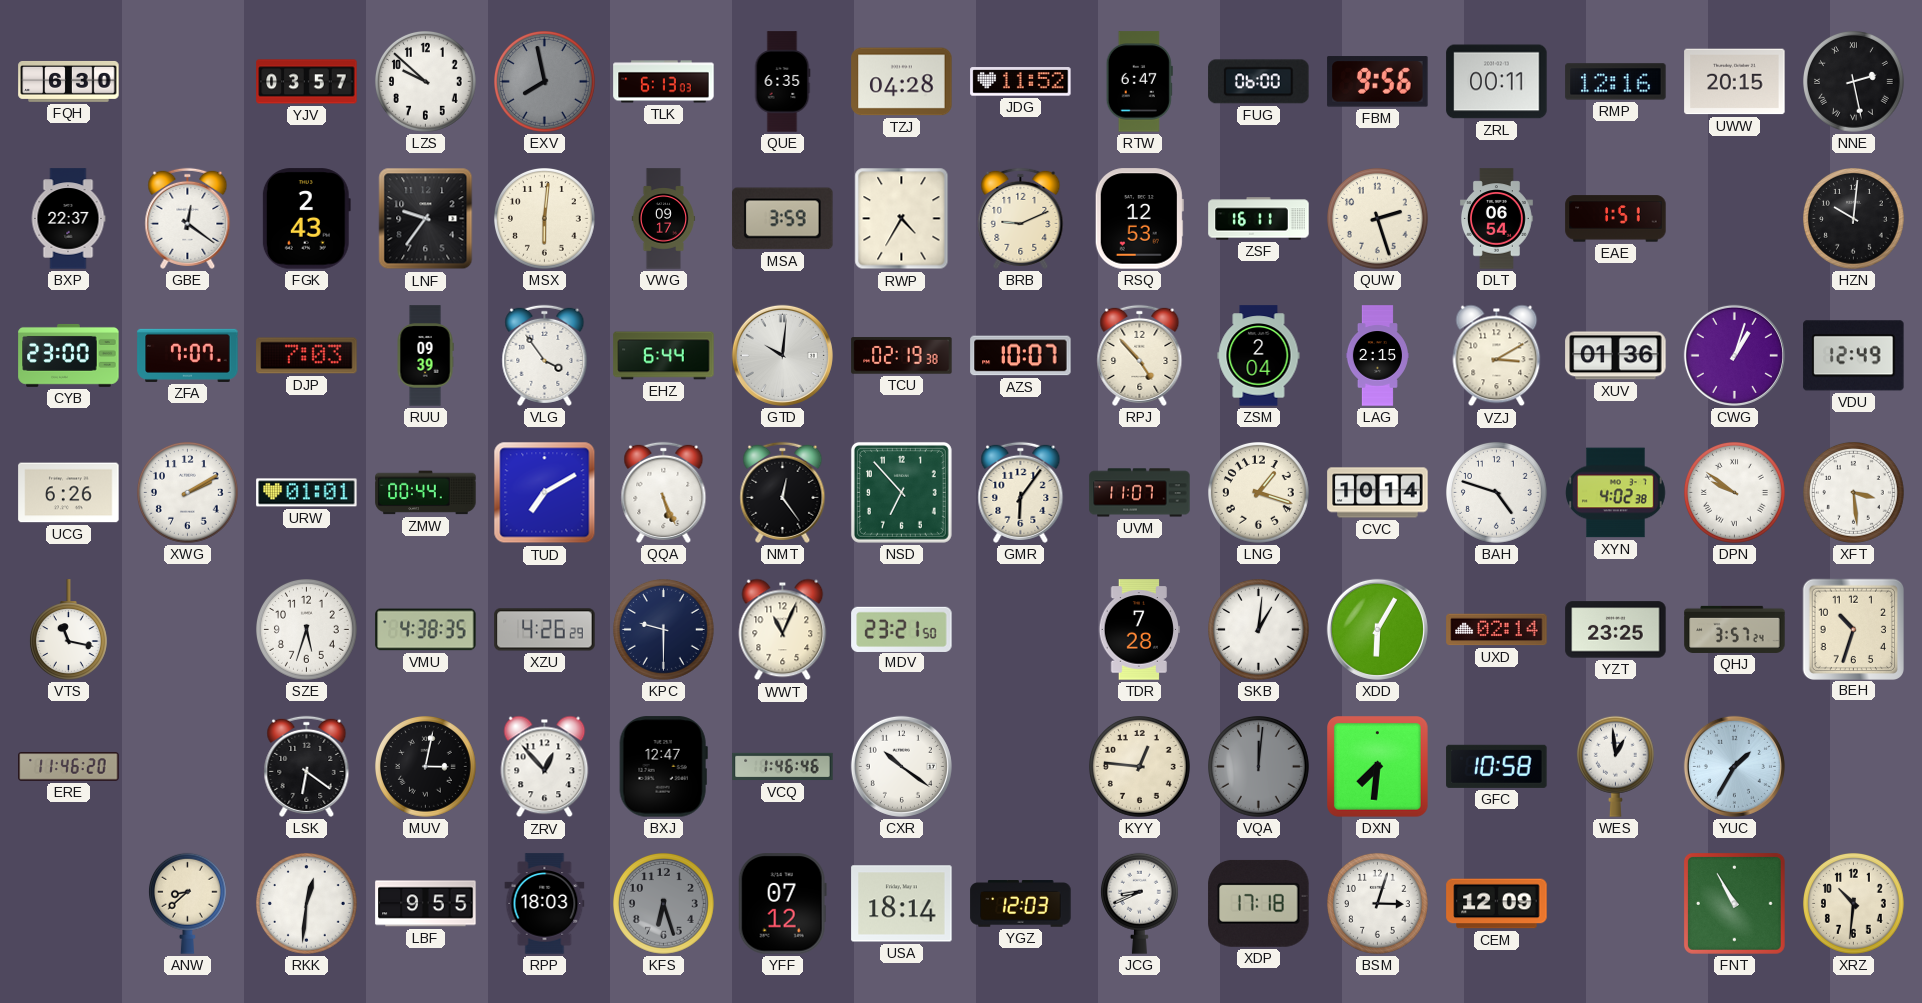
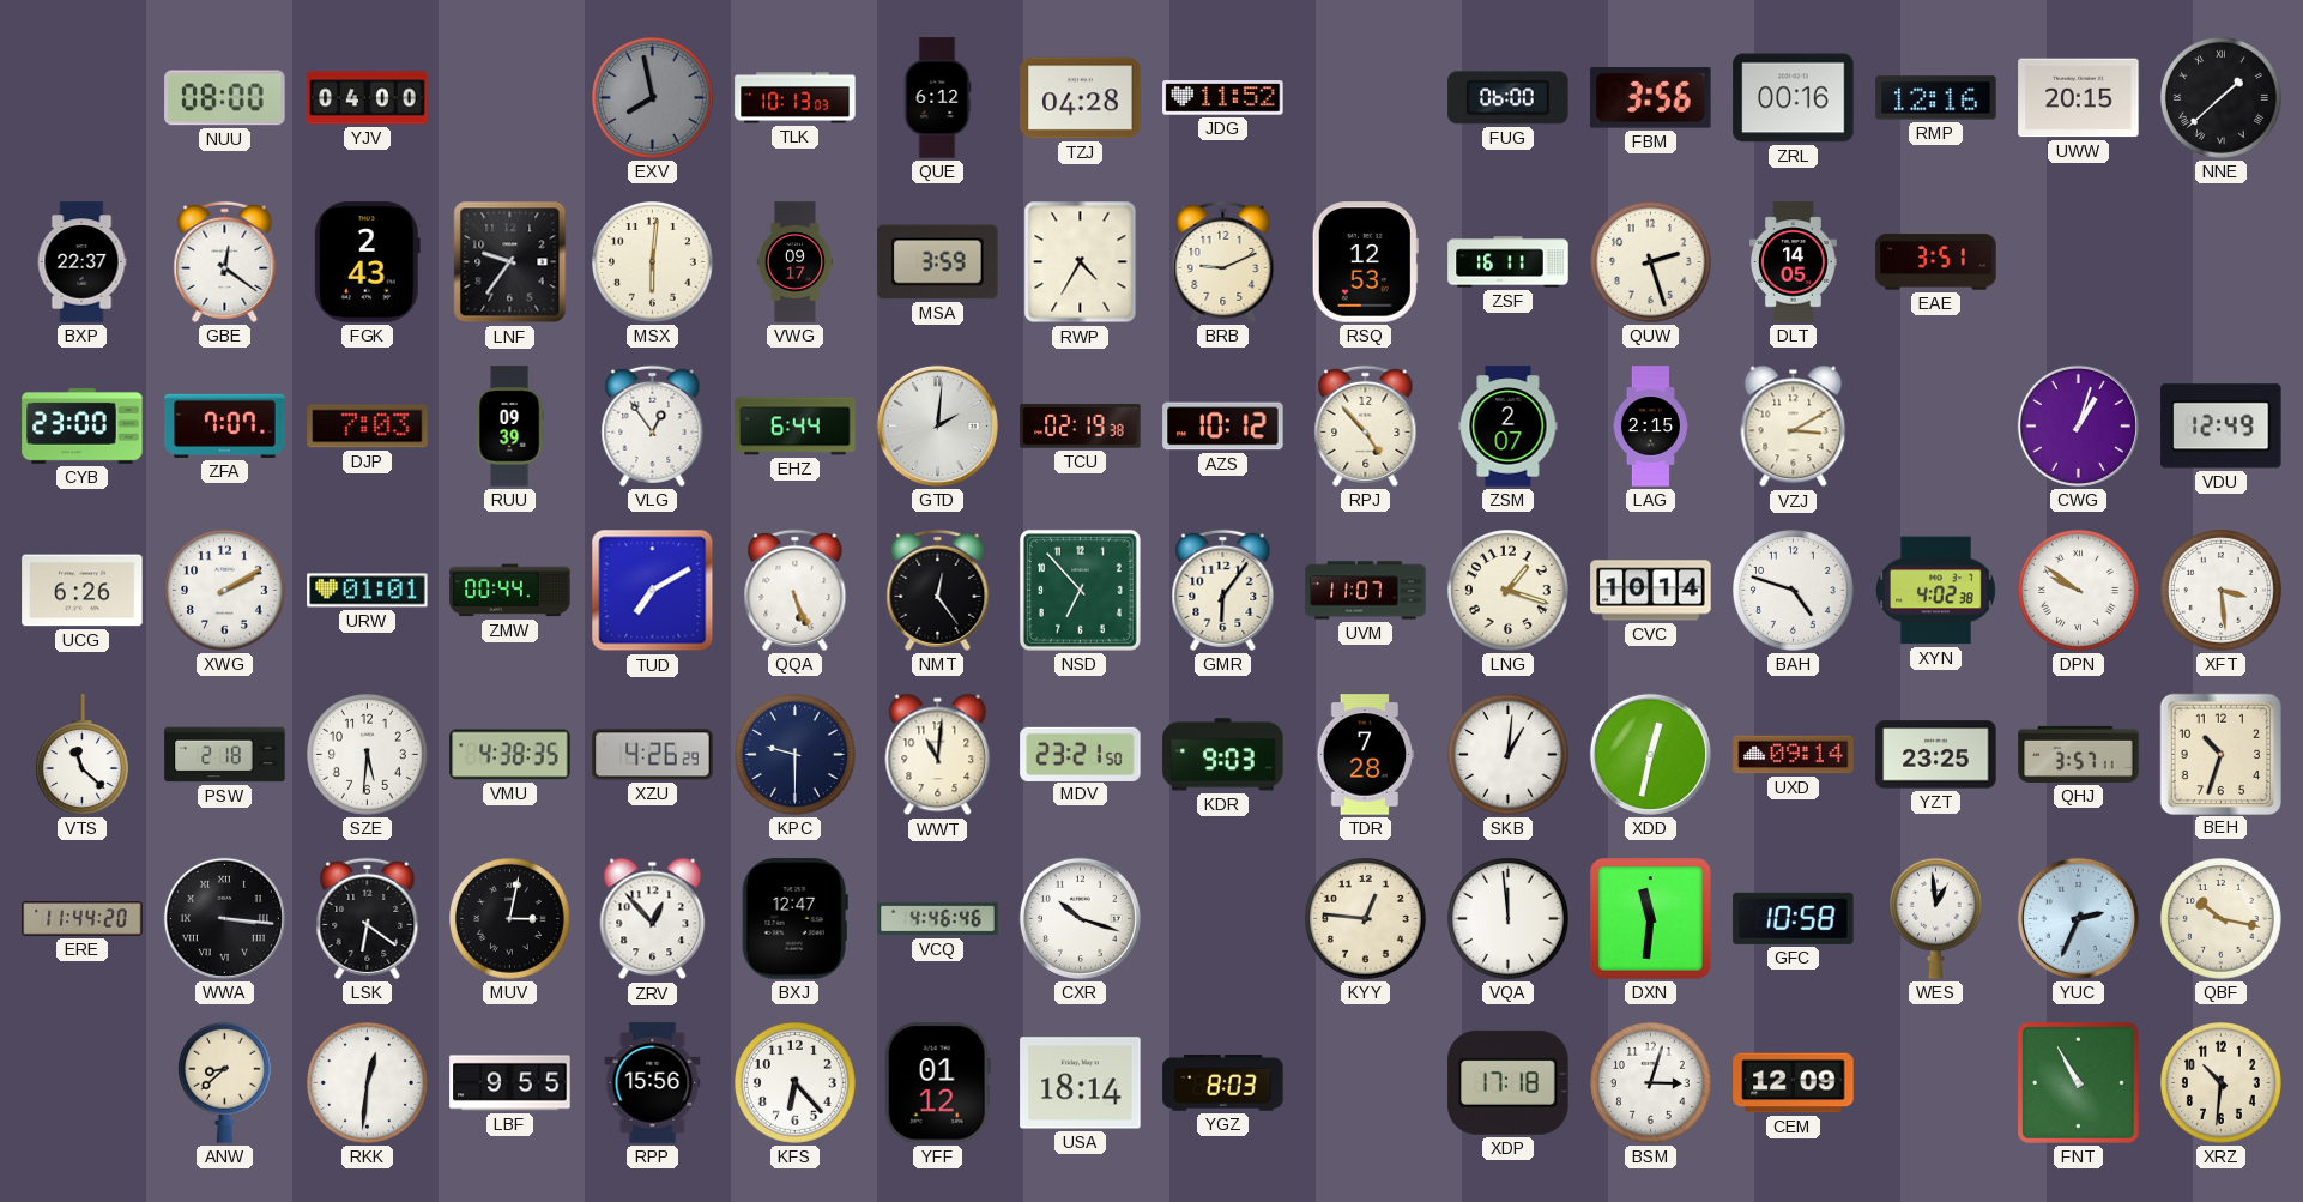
FQH: 6:30 -> none
NUU: none -> 08:00
YJV: 03:57 -> 04:00
LZS: 9:52 -> none
TLK: 6:13 -> 10:13
QUE: 6:35 -> 6:12
RTW: 6:47 -> none
FBM: 9:56 -> 3:56
ZRL: 00:11 -> 00:16
NNE: 2:28 -> 1:38
DLT: 06:54 -> 14:05
EAE: 1:51 -> 3:51
HZN: 10:01 -> none
VLG: 3:54 -> 12:54
GTD: 10:01 -> 2:01
AZS: 10:07 -> 10:12
ZSM: 2:04 -> 2:07
XUV: 01:36 -> none
VTS: 11:17 -> 11:22
PSW: none -> 2:18
SZE: 5:33 -> 5:31
WWT: 11:04 -> 11:01
KDR: none -> 9:03
XDD: 6:05 -> 12:32
UXD: 02:14 -> 09:14
QHJ: 3:57:24 -> 3:57:11
ERE: 11:46 -> 11:44
WWA: none -> 3:16
VCQ: 1:46 -> 4:46
CXR: 10:21 -> 10:18
VQA: 12:01 -> 11:59
VQA dial: grey -> white
DXN: 7:31 -> 11:31
YUC: 1:35 -> 2:34
QBF: none -> 10:17
RPP: 18:03 -> 15:56
KFS: 6:27 -> 6:23
KFS dial: grey -> white
YFF: 07:12 -> 01:12
YGZ: 12:03 -> 8:03
JCG: 8:41 -> none
